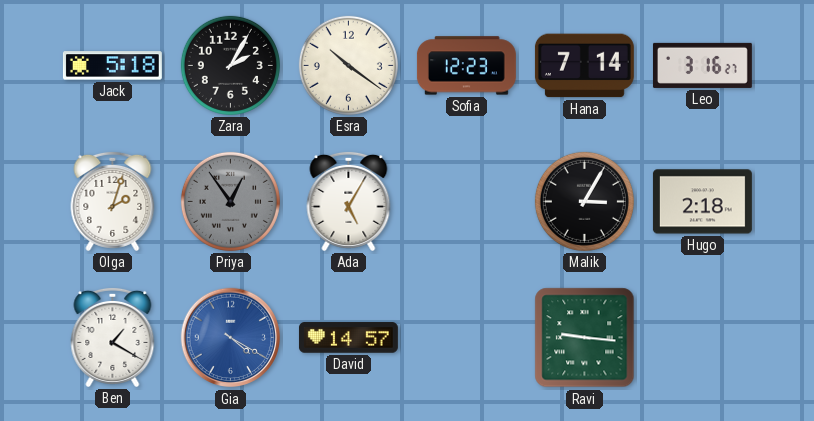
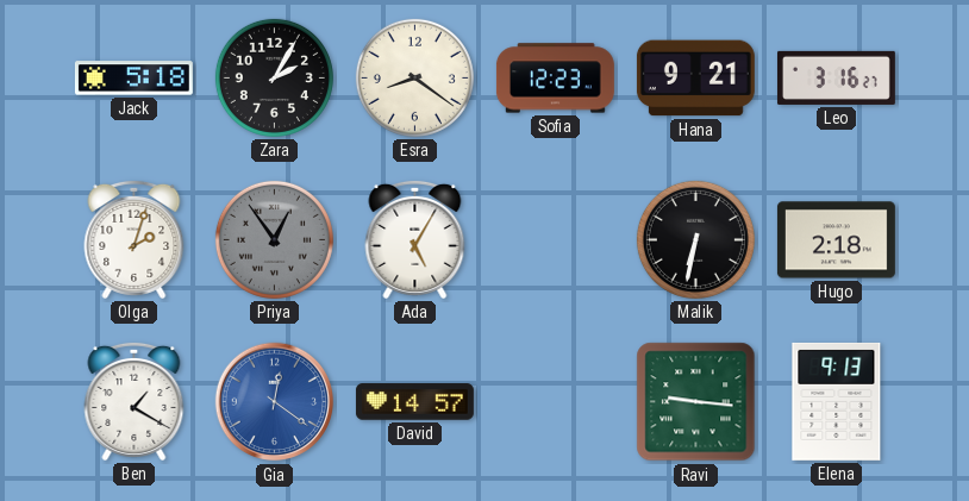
Esra: 10:21 -> 8:21
Hana: 7:14 -> 9:21
Malik: 3:05 -> 6:32
Gia: 4:20 -> 12:21
Elena: none -> 9:13
